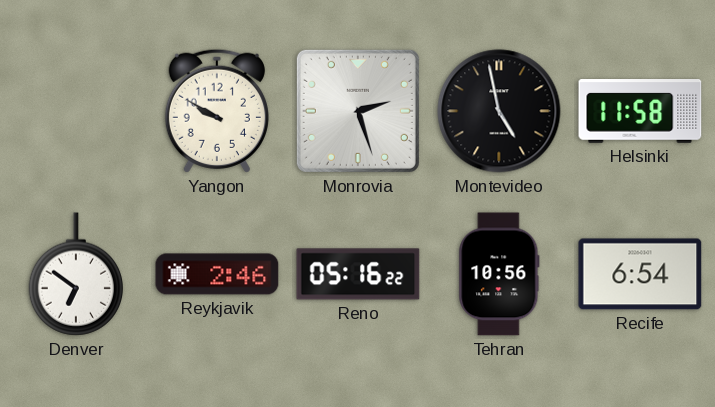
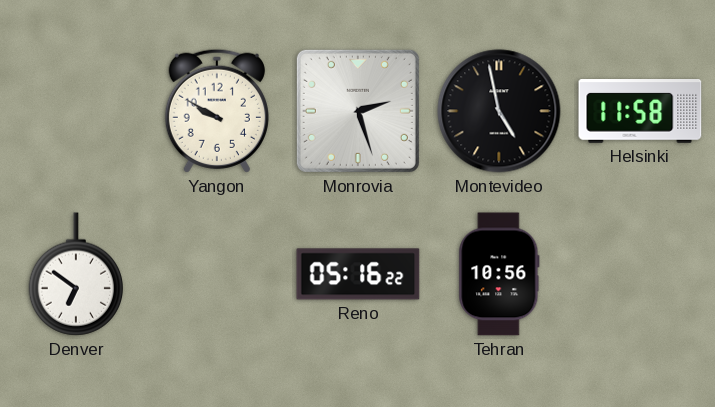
Reykjavik: 2:46 -> none
Recife: 6:54 -> none
